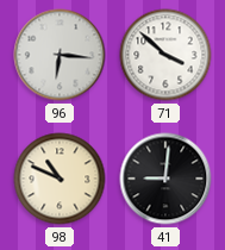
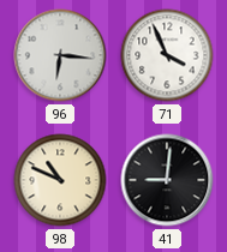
71: 3:52 -> 3:56
